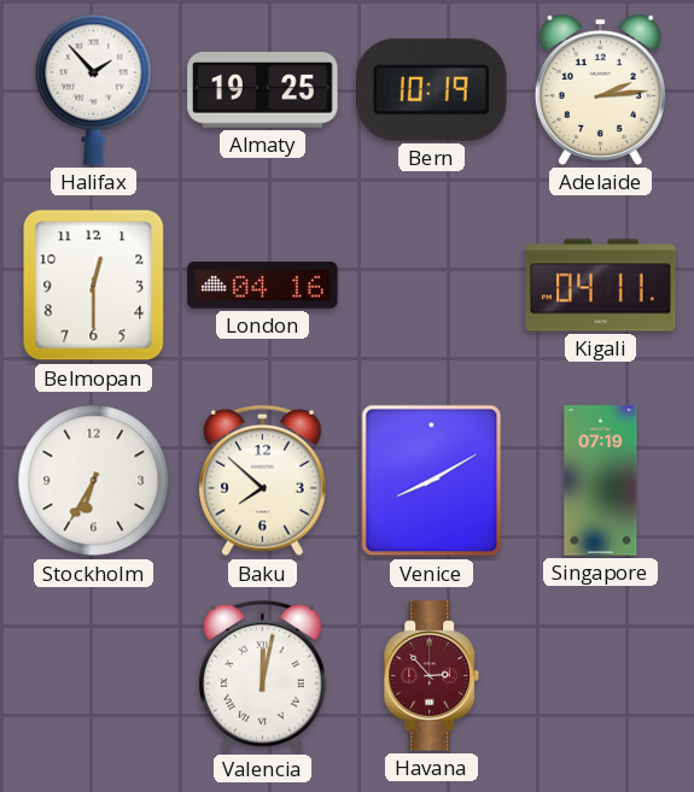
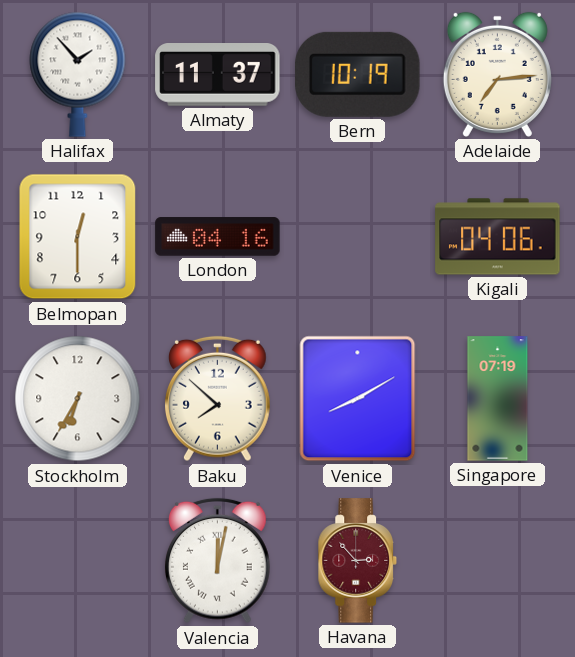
Almaty: 19:25 -> 11:37
Adelaide: 2:14 -> 7:14
Kigali: 04:11 -> 04:06
